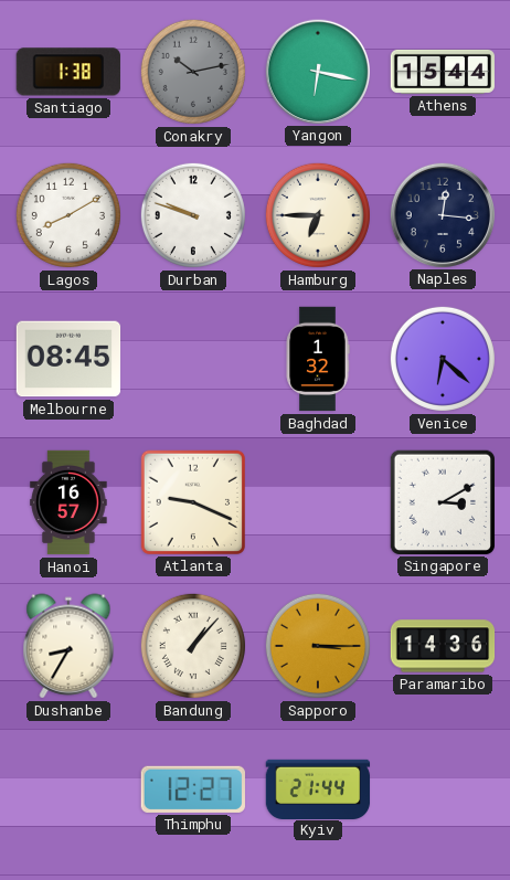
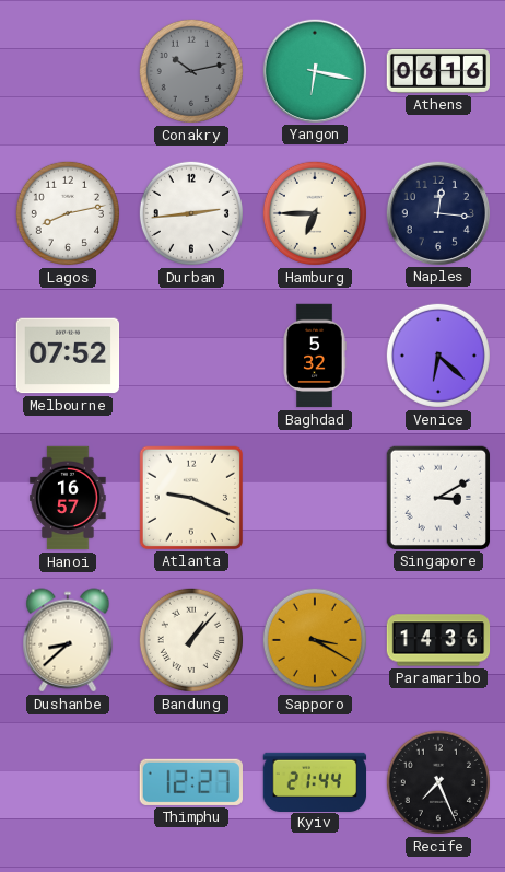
Santiago: 1:38 -> none
Athens: 15:44 -> 06:16
Lagos: 8:10 -> 8:13
Durban: 9:48 -> 2:44
Melbourne: 08:45 -> 07:52
Baghdad: 1:32 -> 5:32
Dushanbe: 8:35 -> 8:38
Sapporo: 3:15 -> 3:20
Recife: none -> 7:26
